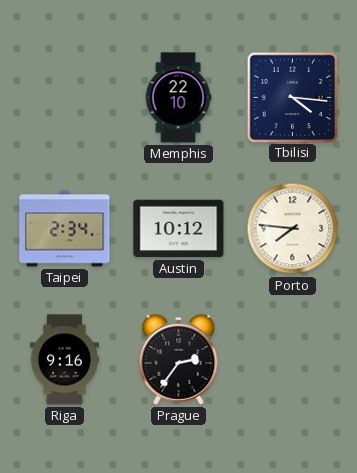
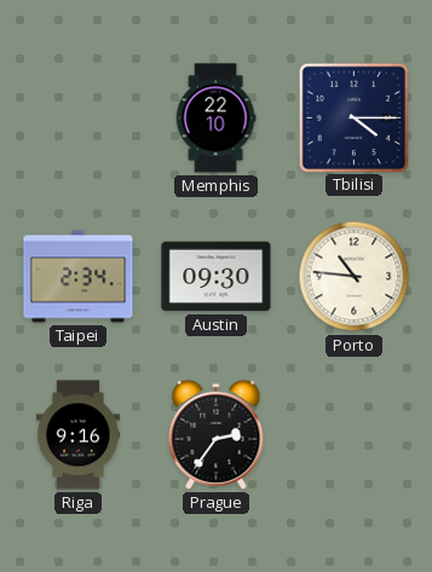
Tbilisi: 4:16 -> 4:15
Austin: 10:12 -> 09:30
Porto: 7:46 -> 10:46
